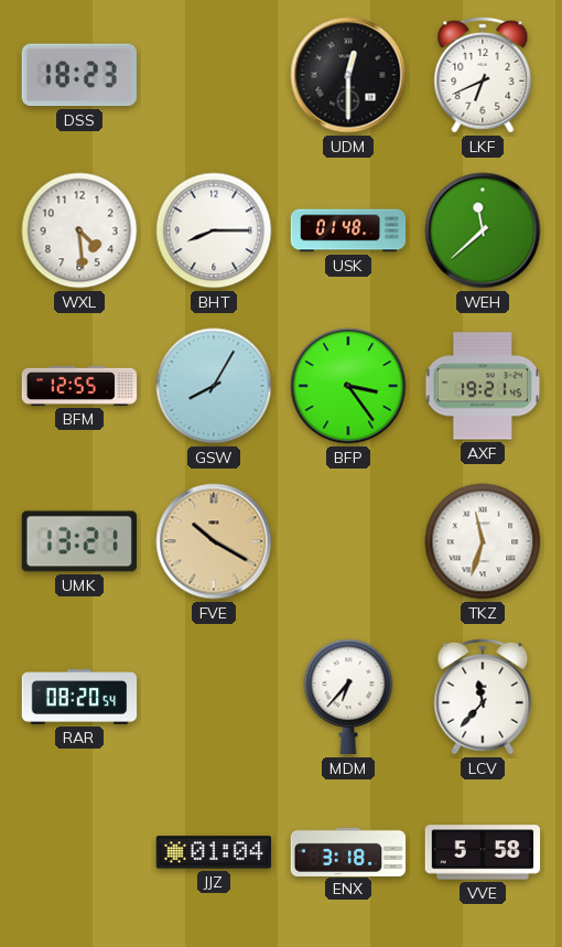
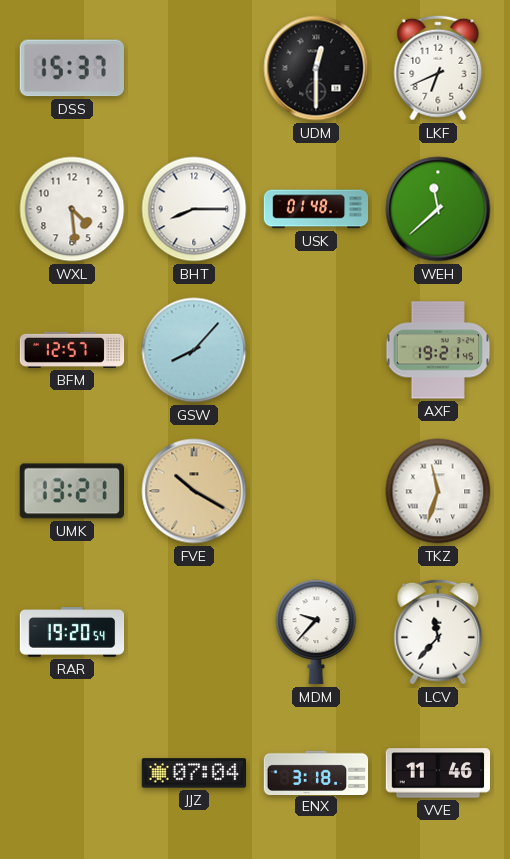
DSS: 18:23 -> 15:37
BFM: 12:55 -> 12:57
GSW: 8:05 -> 8:07
BFP: 3:24 -> none
RAR: 08:20 -> 19:20
MDM: 6:37 -> 9:37
JJZ: 01:04 -> 07:04
VVE: 5:58 -> 11:46
